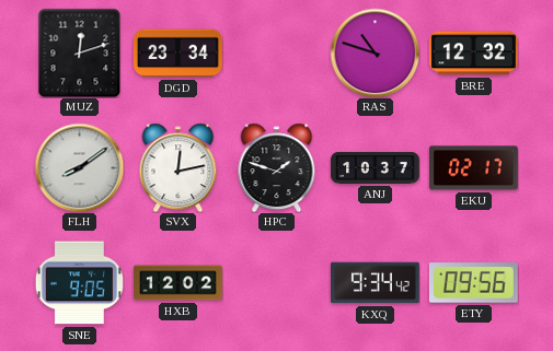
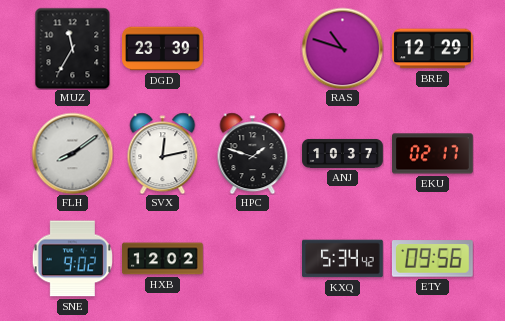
MUZ: 12:12 -> 11:35
DGD: 23:34 -> 23:39
BRE: 12:32 -> 12:29
SNE: 9:05 -> 9:02
KXQ: 9:34 -> 5:34
